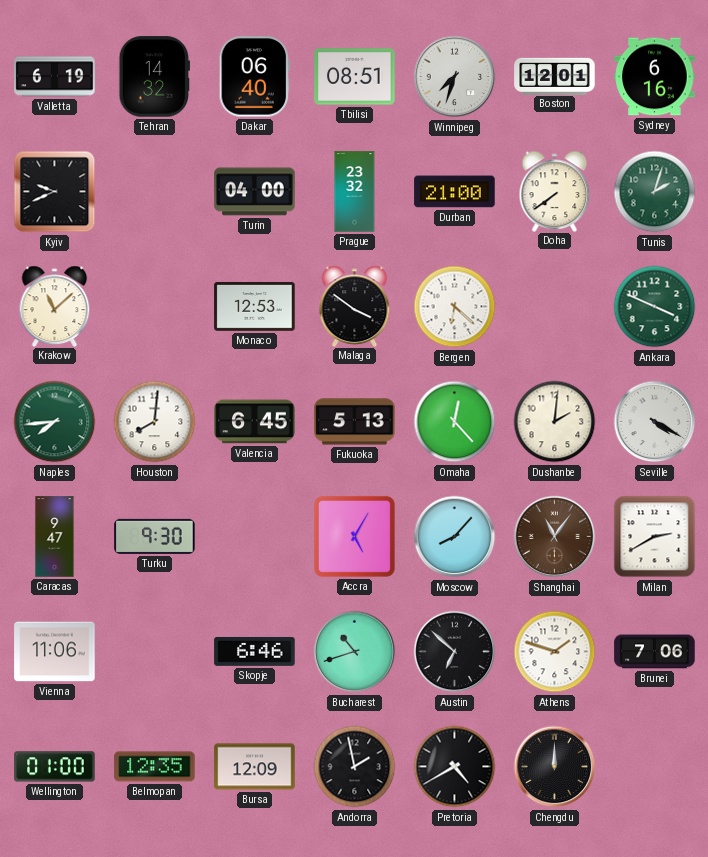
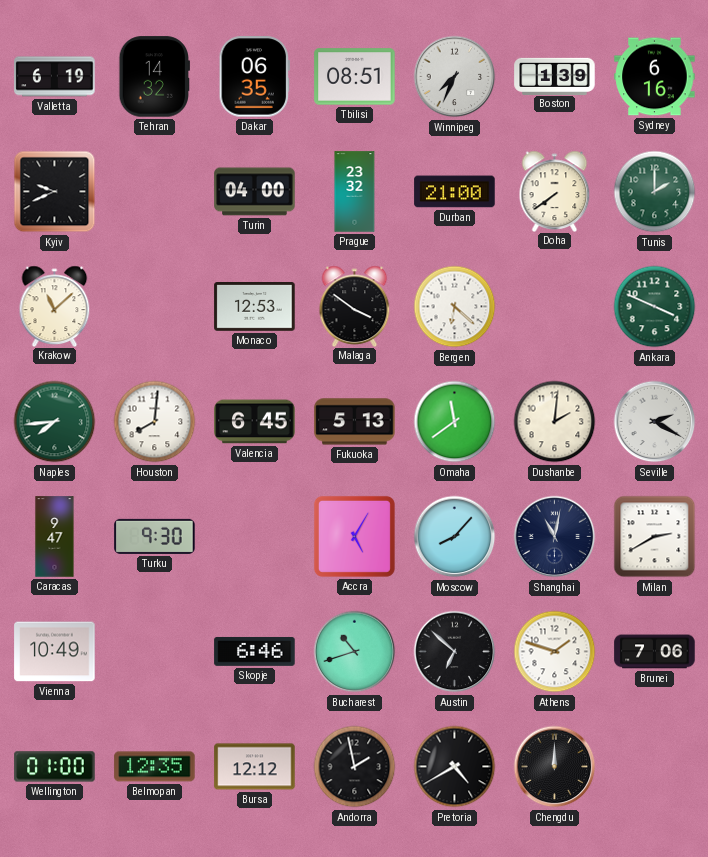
Dakar: 06:40 -> 06:35
Winnipeg: 7:33 -> 7:34
Boston: 12:01 -> 1:39
Tunis: 2:03 -> 2:00
Omaha: 12:23 -> 11:39
Seville: 4:20 -> 2:20
Shanghai: 11:06 -> 11:02
Shanghai dial: brown -> navy
Vienna: 11:06 -> 10:49
Bursa: 12:09 -> 12:12
